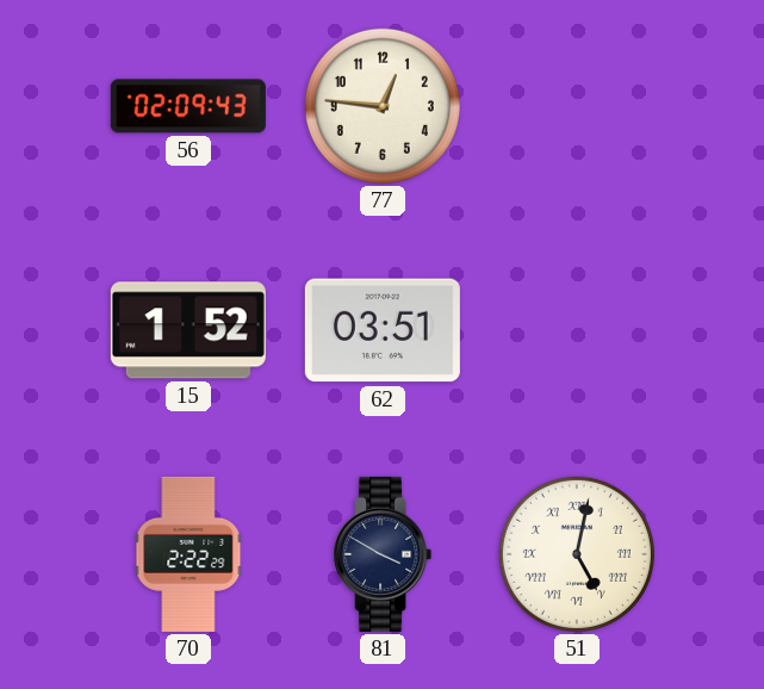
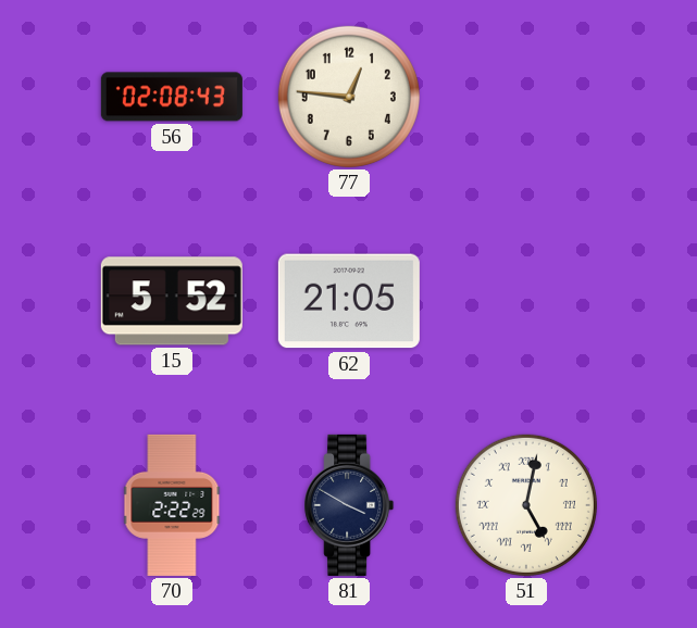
56: 02:09 -> 02:08
15: 1:52 -> 5:52
62: 03:51 -> 21:05
